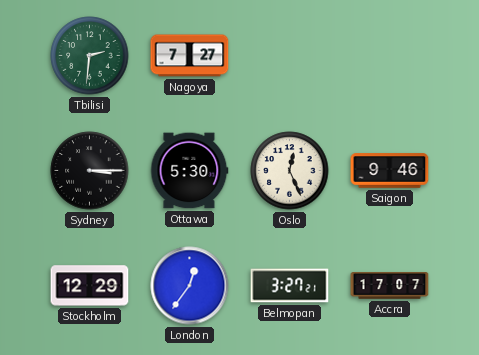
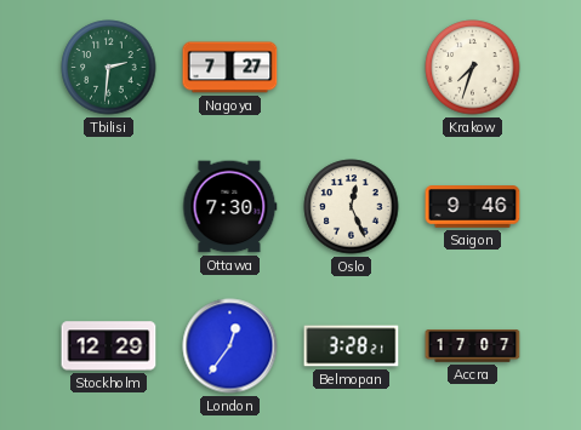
Krakow: none -> 7:33
Sydney: 3:15 -> none
Ottawa: 5:30 -> 7:30
Belmopan: 3:27 -> 3:28
